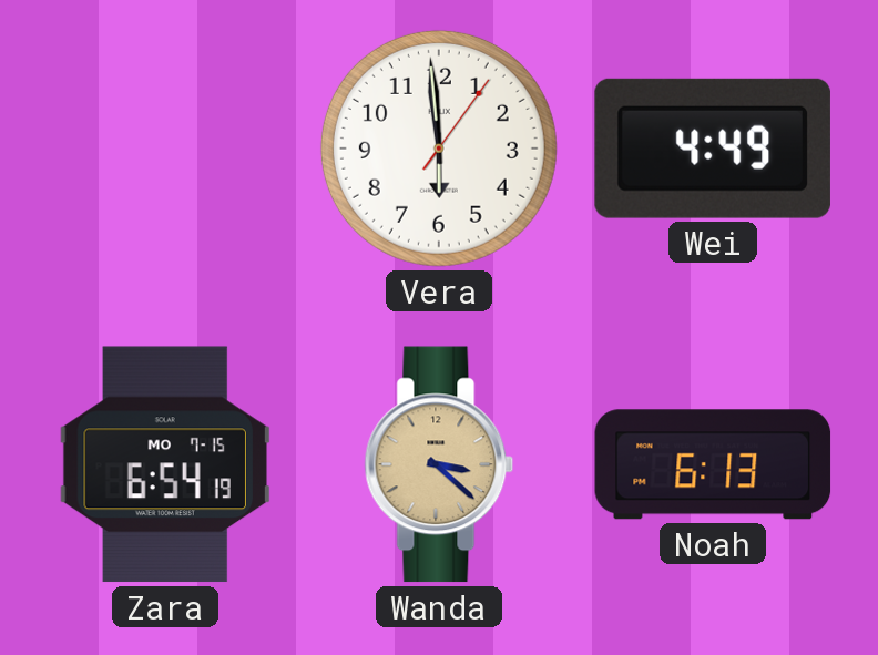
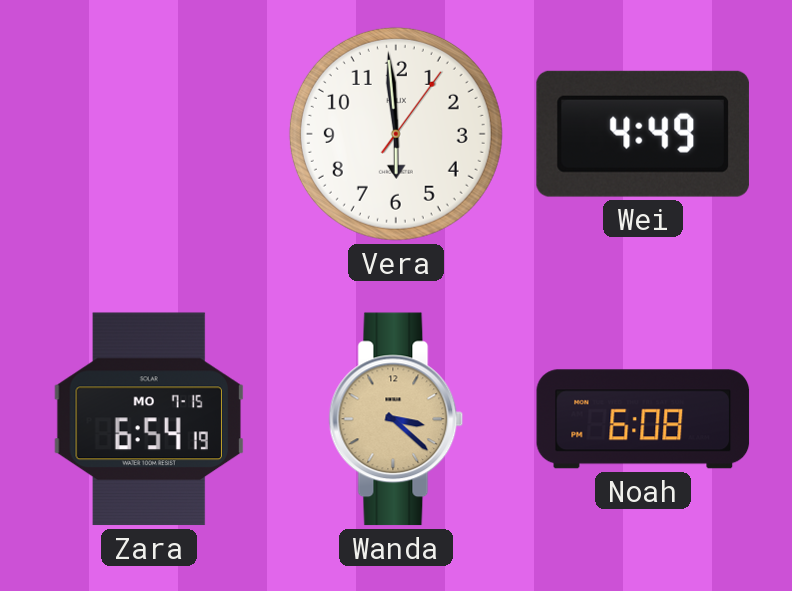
Noah: 6:13 -> 6:08
